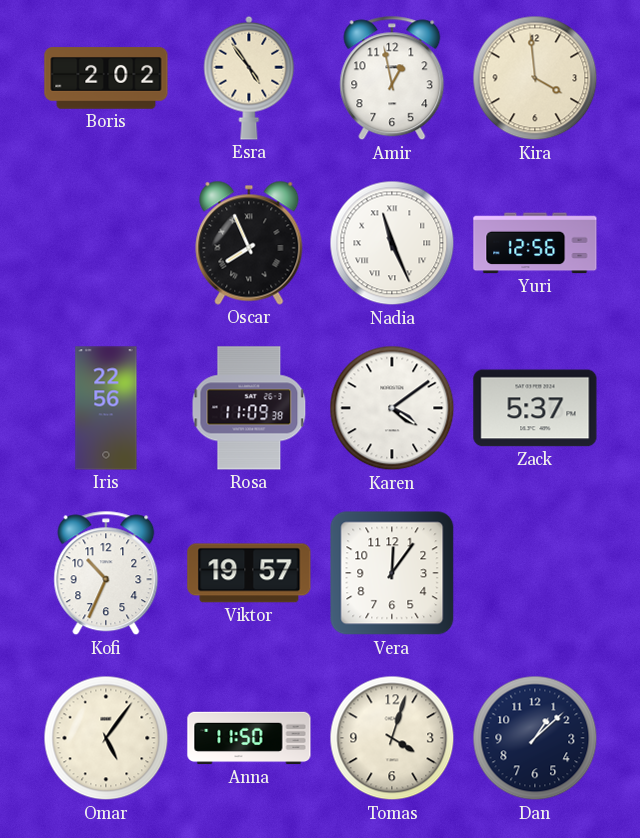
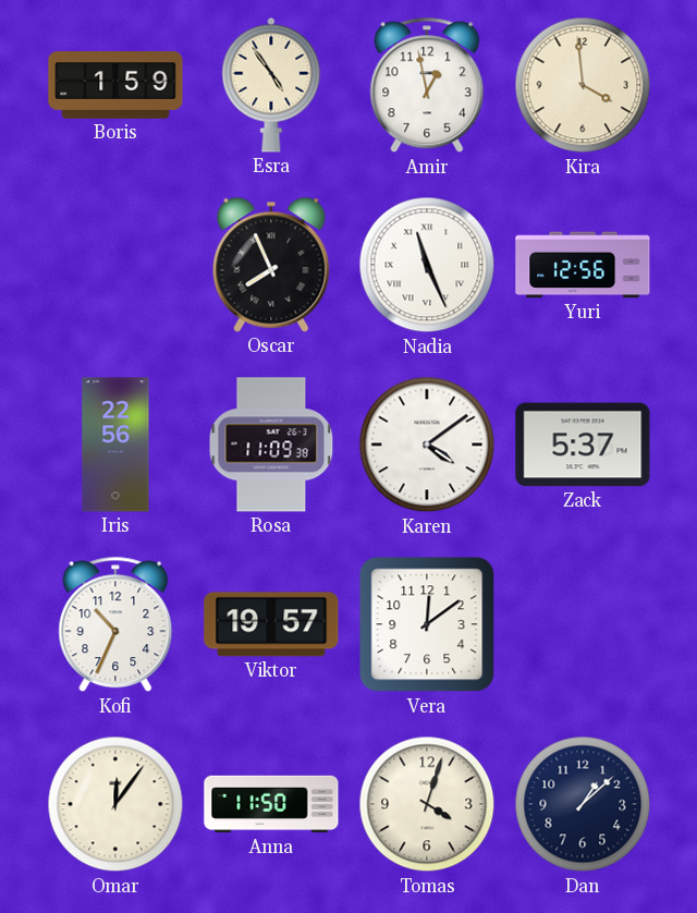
Boris: 2:02 -> 1:59
Vera: 12:06 -> 12:09
Omar: 5:06 -> 12:06
